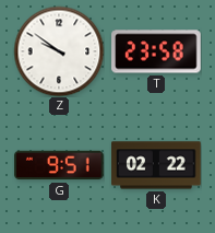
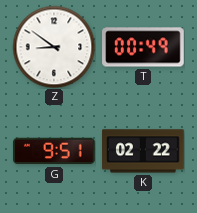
Z: 9:51 -> 8:51
T: 23:58 -> 00:49
